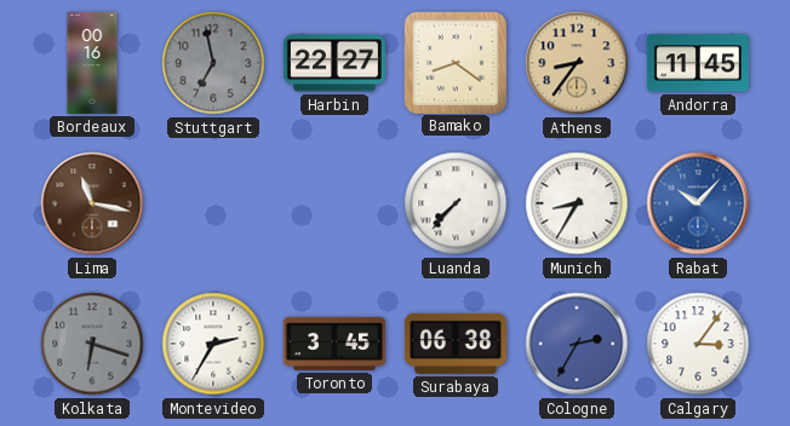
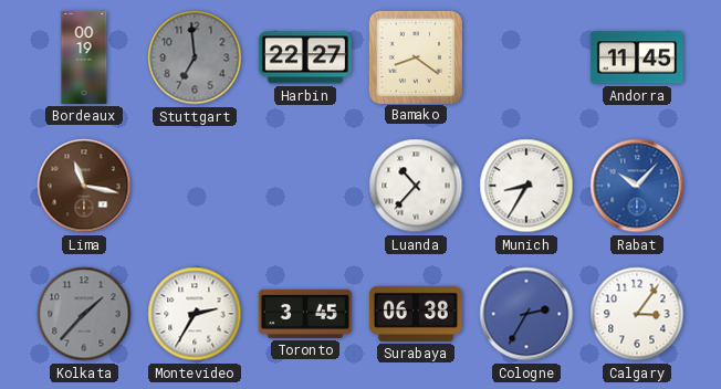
Bordeaux: 00:16 -> 00:19
Stuttgart: 6:58 -> 6:59
Athens: 8:36 -> none
Luanda: 7:37 -> 10:37
Kolkata: 6:18 -> 1:37
